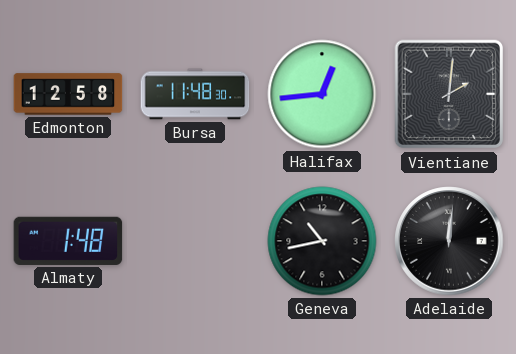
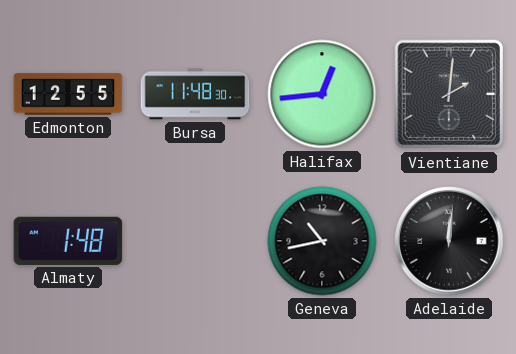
Edmonton: 12:58 -> 12:55
